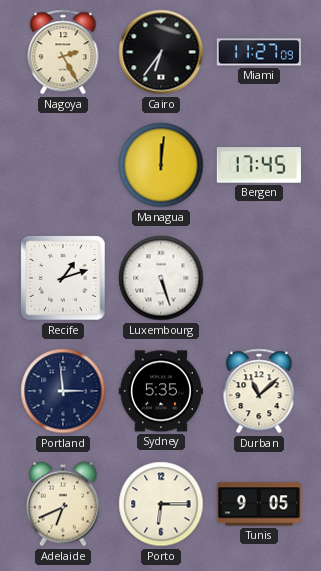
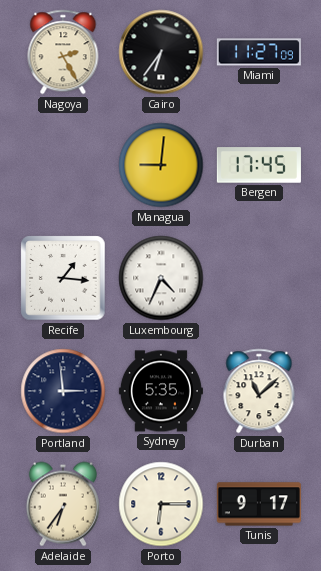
Managua: 12:01 -> 9:01
Recife: 1:12 -> 1:16
Luxembourg: 5:27 -> 4:34
Adelaide: 6:41 -> 6:36
Tunis: 9:05 -> 9:17
